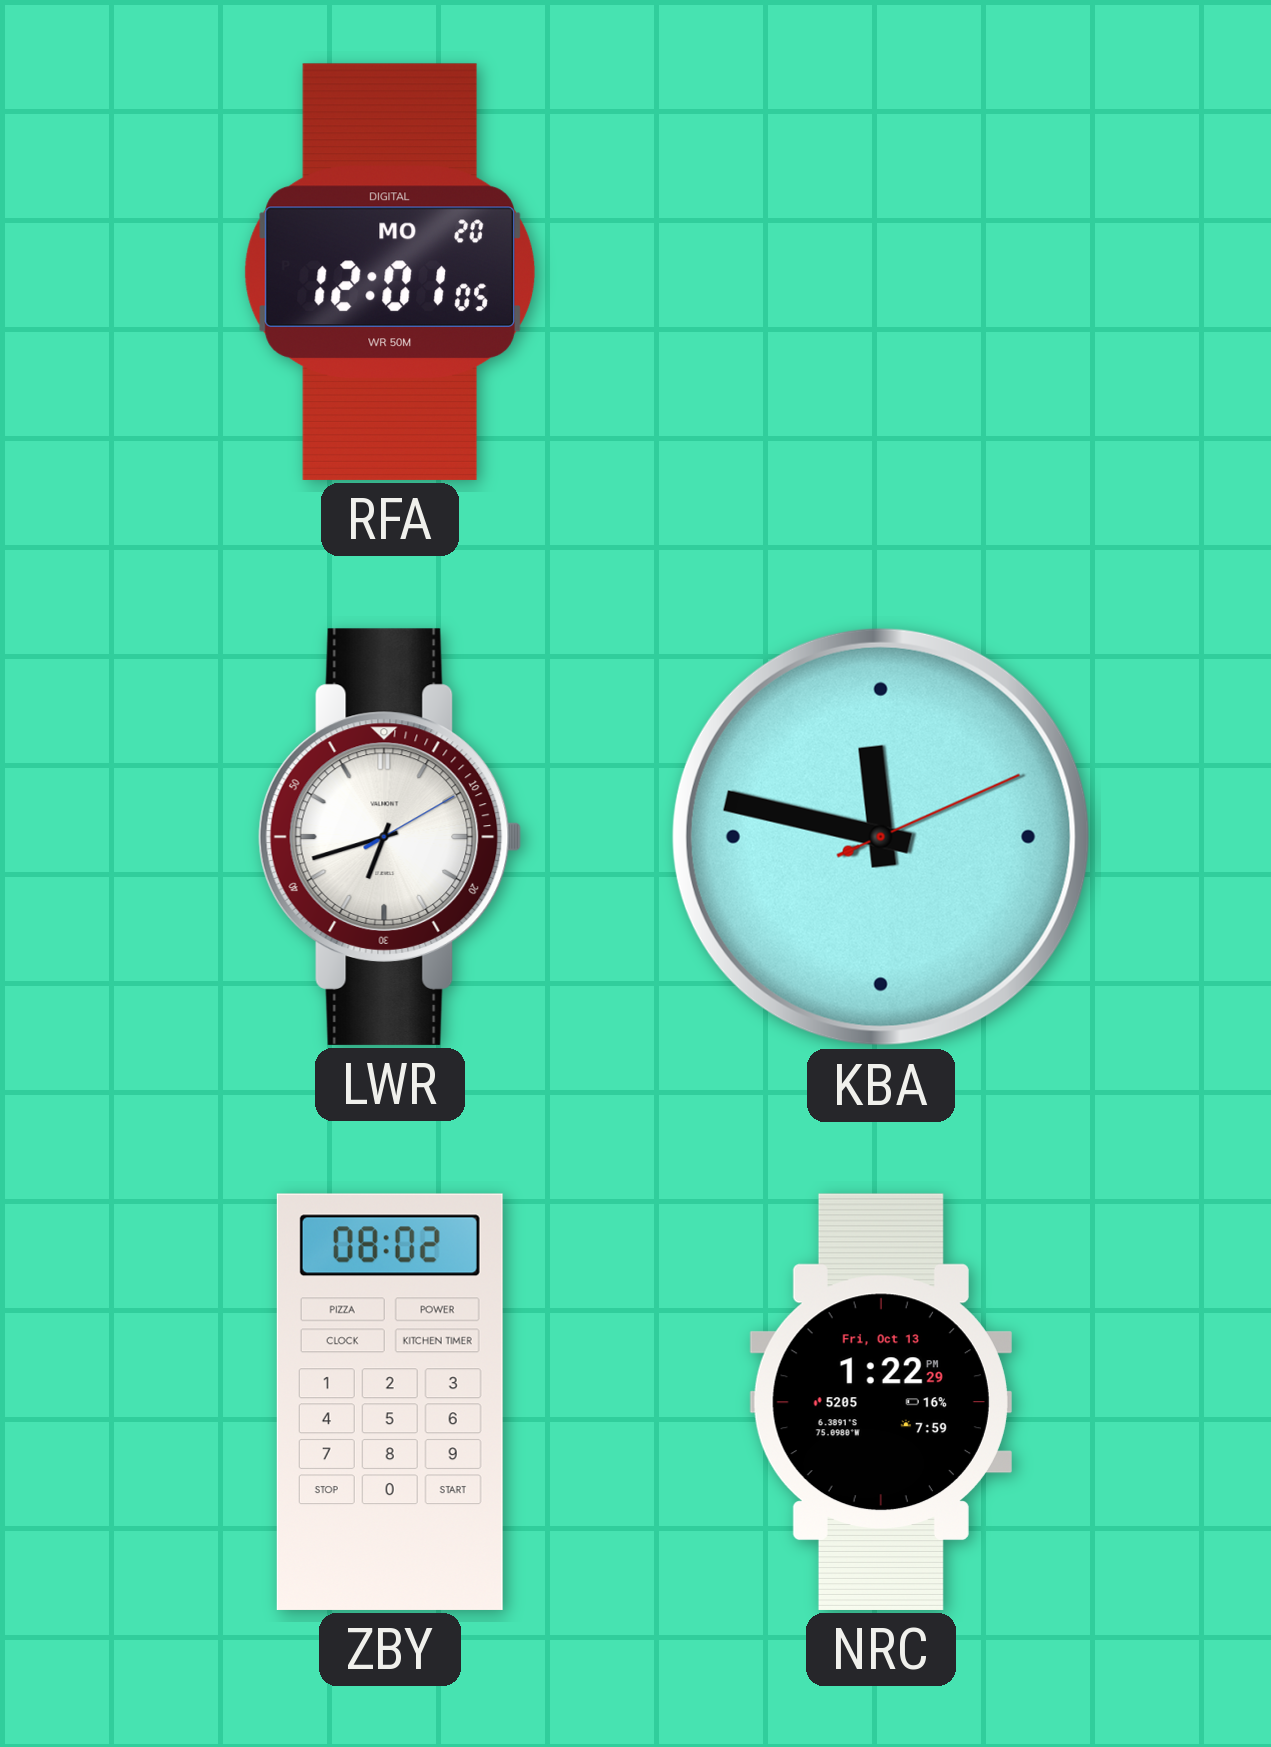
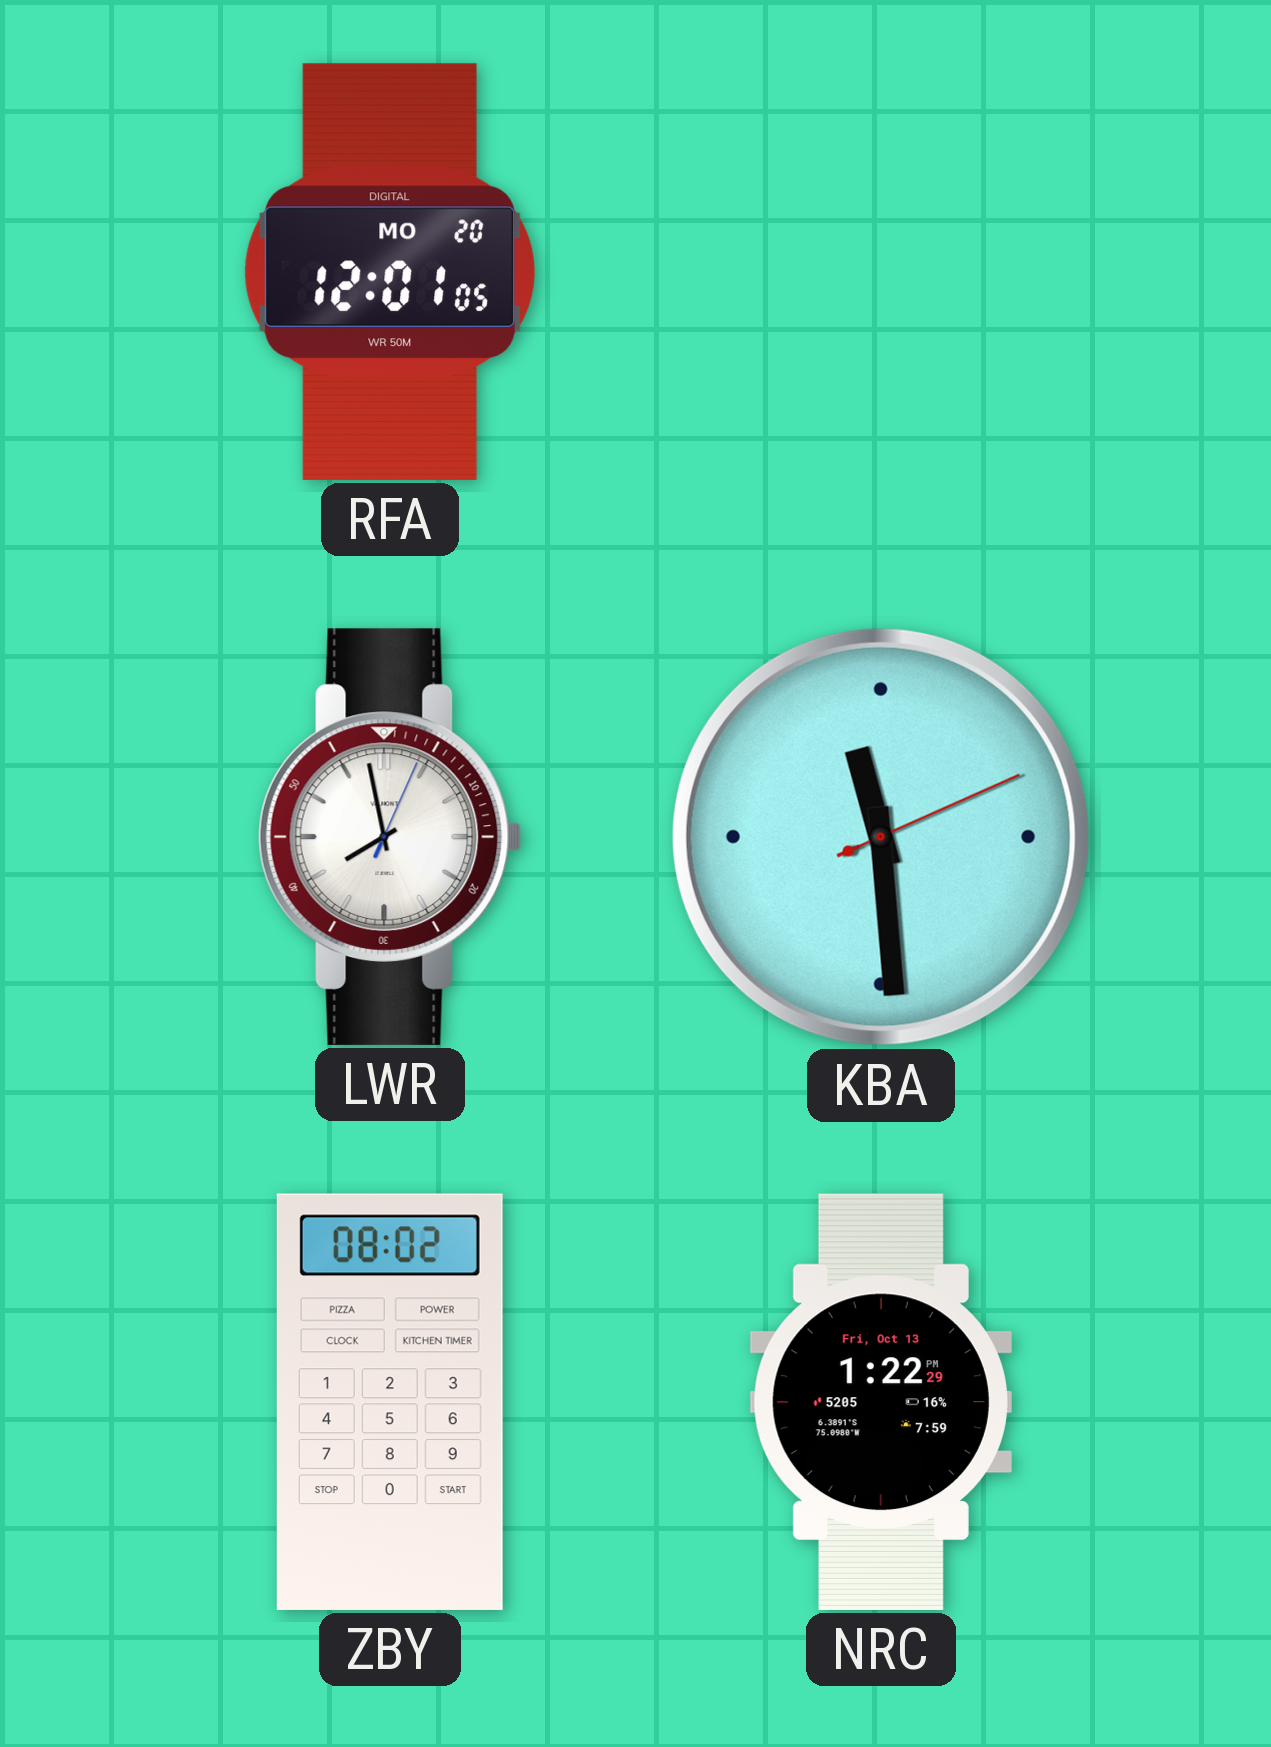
LWR: 6:42 -> 7:58
KBA: 11:47 -> 11:29
